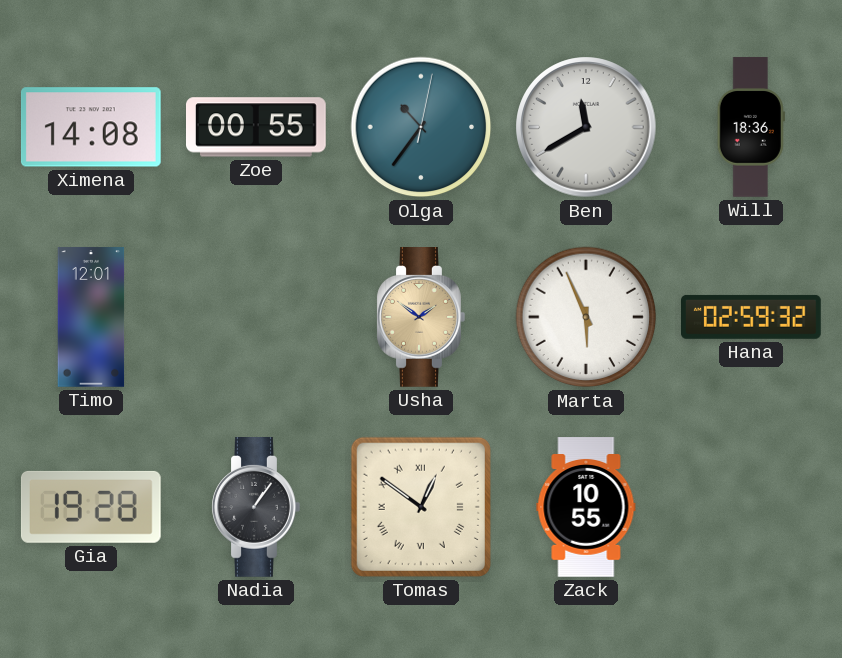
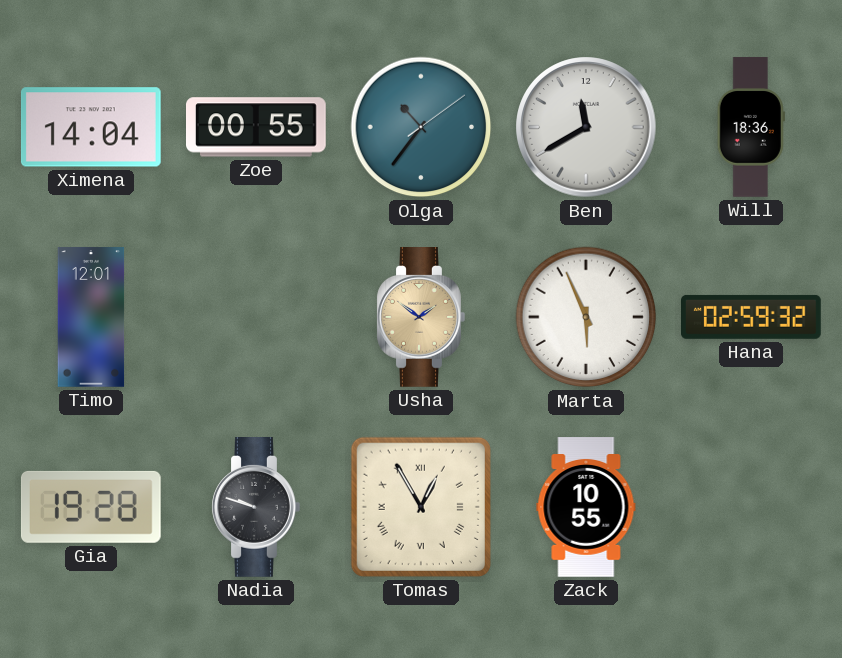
Ximena: 14:08 -> 14:04
Olga: 10:36:02 -> 10:36:09
Nadia: 1:06 -> 9:48
Tomas: 12:51 -> 12:55
